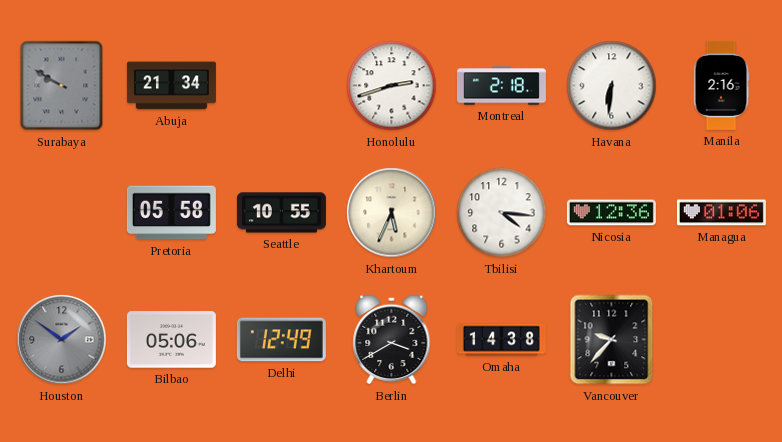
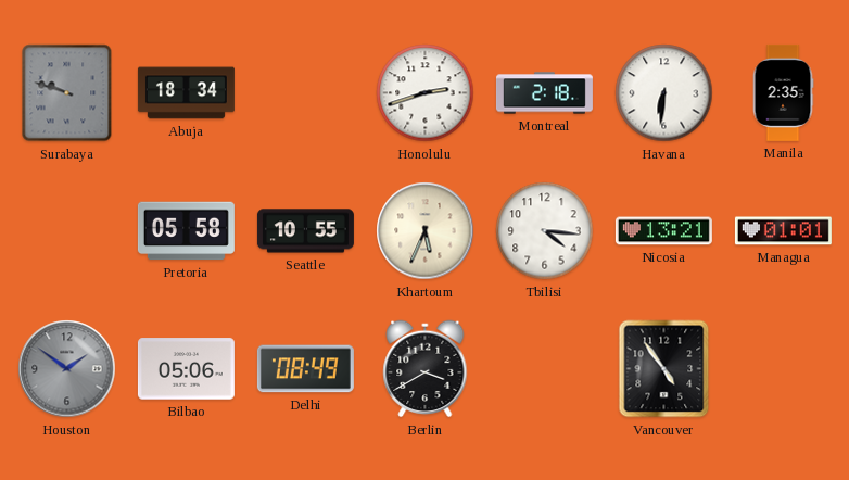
Surabaya: 9:50 -> 9:48
Abuja: 21:34 -> 18:34
Manila: 2:16 -> 2:35
Nicosia: 12:36 -> 13:21
Managua: 01:06 -> 01:01
Delhi: 12:49 -> 08:49
Omaha: 14:38 -> none
Vancouver: 9:37 -> 4:54
